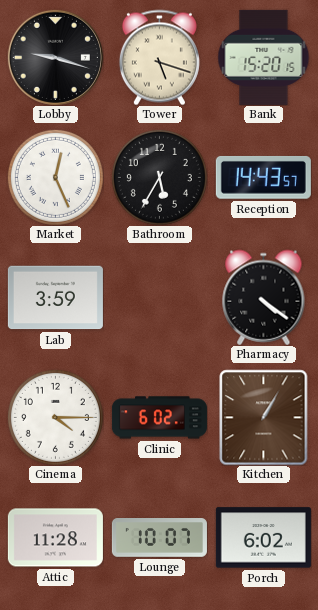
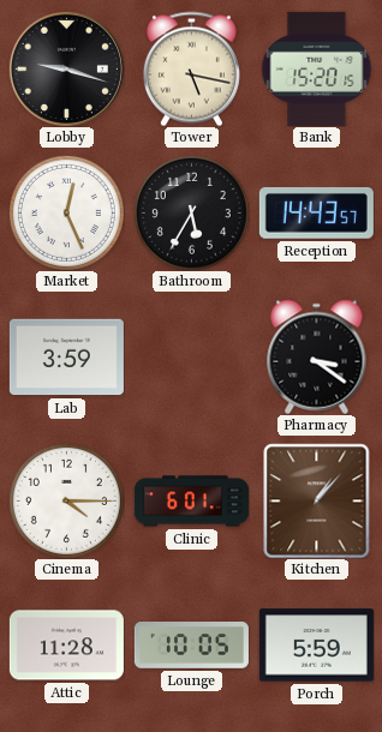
Tower: 5:18 -> 5:17
Pharmacy: 4:21 -> 3:21
Clinic: 6:02 -> 6:01
Kitchen: 1:05 -> 1:07
Lounge: 10:07 -> 10:05
Porch: 6:02 -> 5:59
